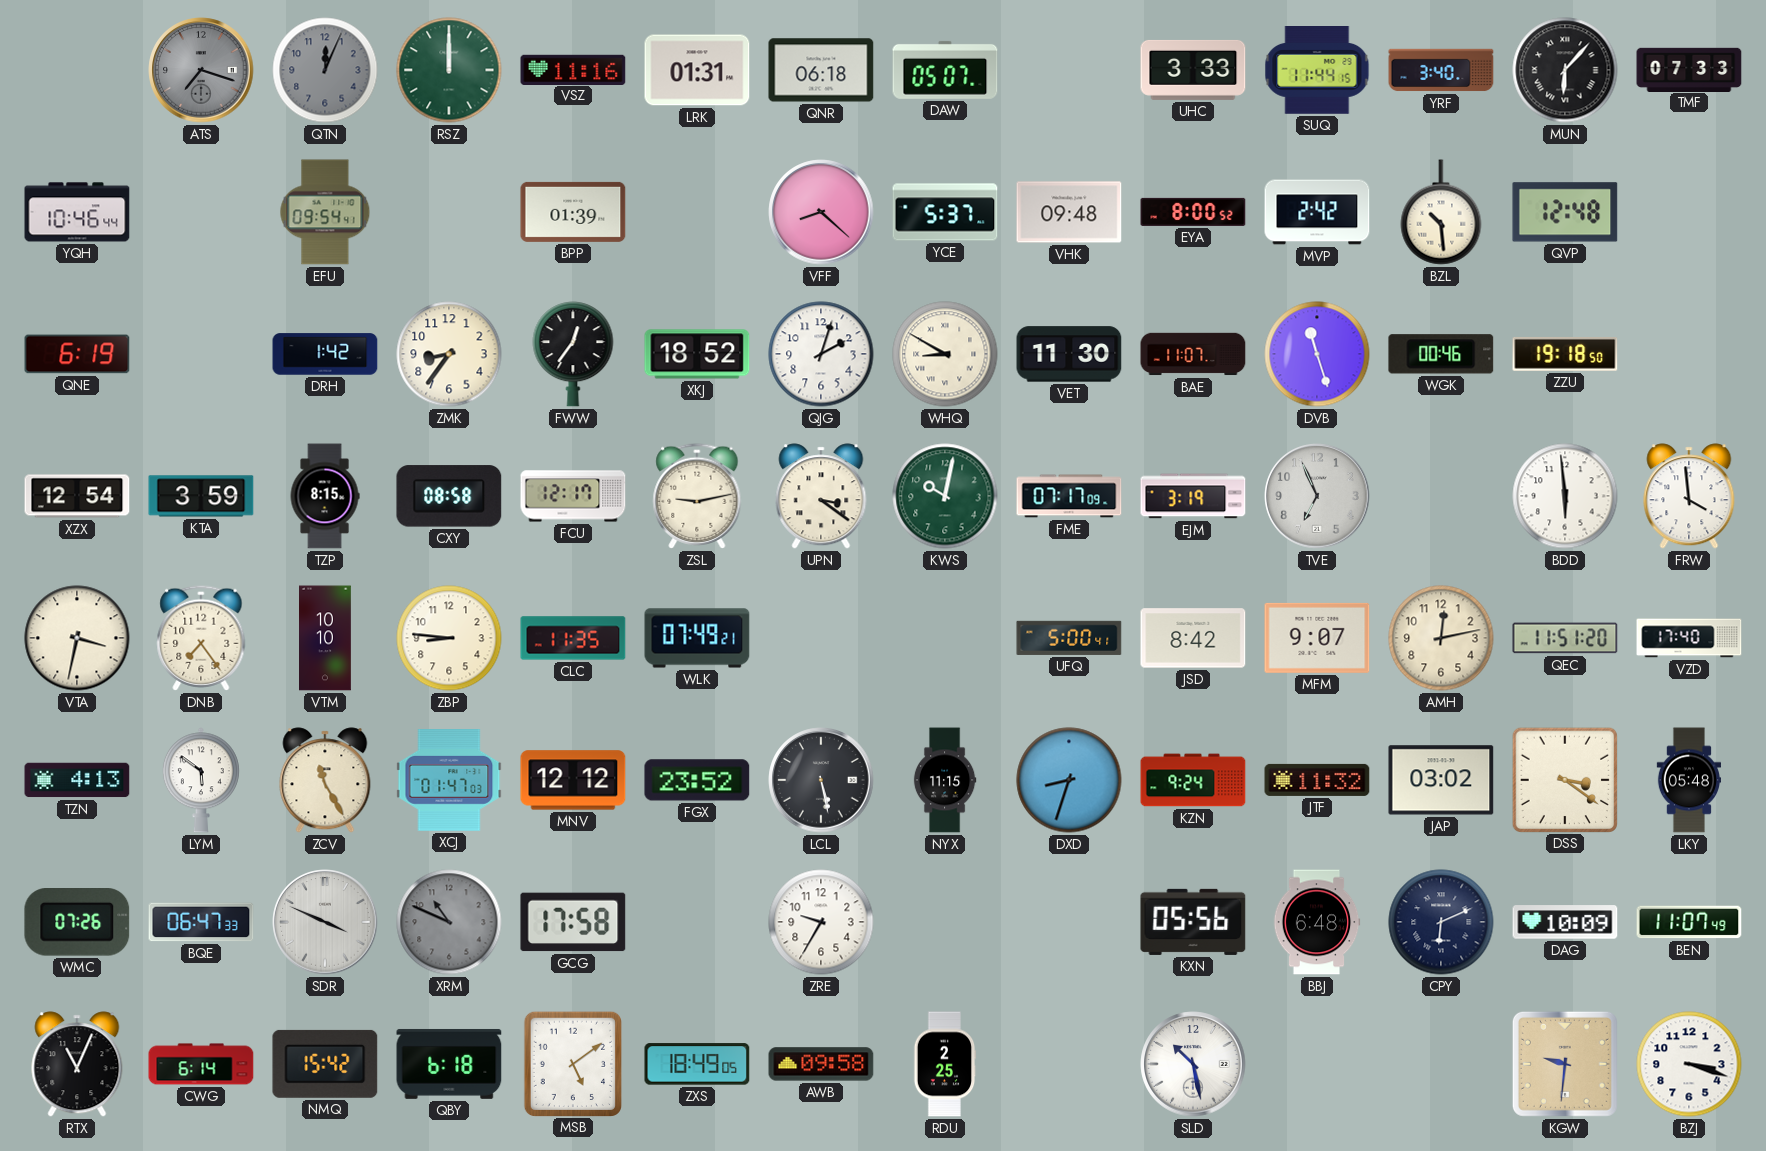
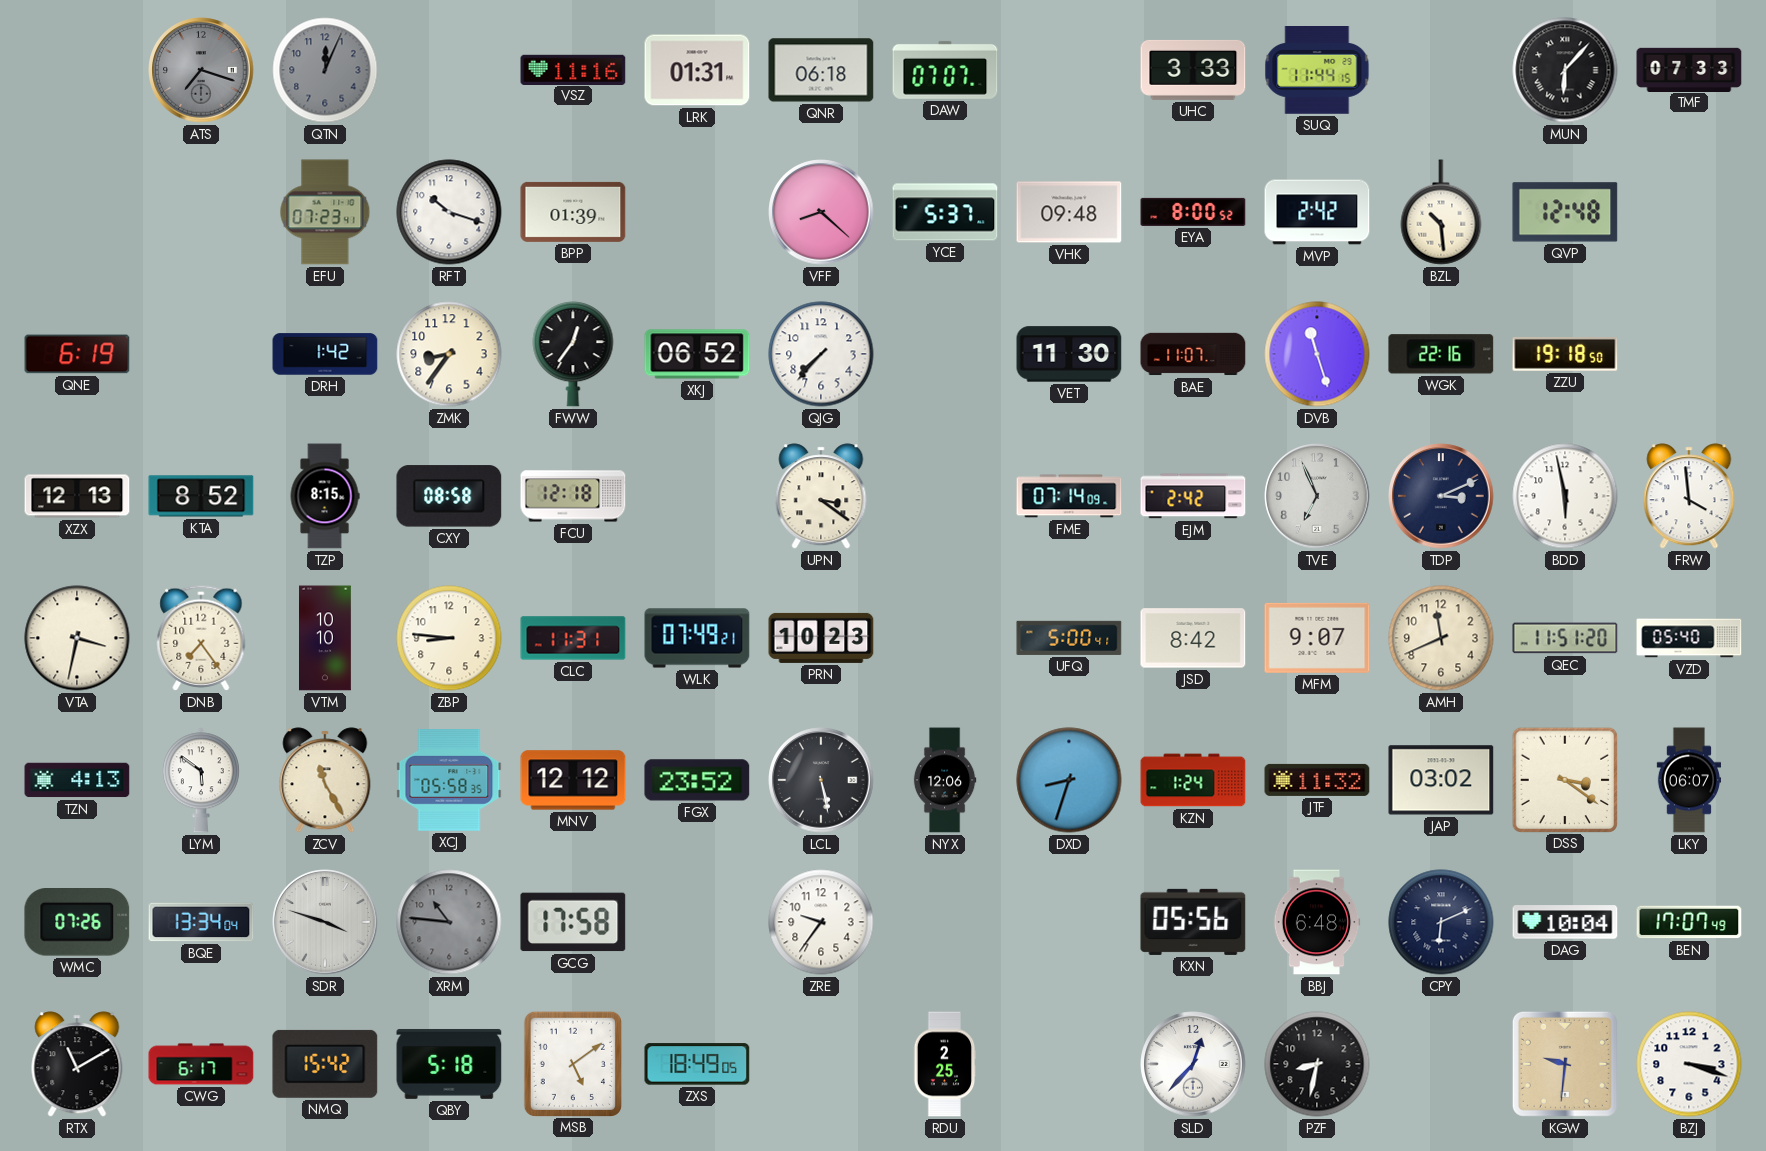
RSZ: 12:00 -> none
DAW: 05:07 -> 07:07
YRF: 3:40 -> none
YQH: 10:46 -> none
EFU: 09:54 -> 07:23
RFT: none -> 10:18
XKJ: 18:52 -> 06:52
QJG: 2:03 -> 7:37
WHQ: 8:50 -> none
WGK: 00:46 -> 22:16
XZX: 12:54 -> 12:13
KTA: 3:59 -> 8:52
FCU: 12:17 -> 12:18
ZSL: 9:13 -> none
KWS: 10:02 -> none
FME: 07:17 -> 07:14
EJM: 3:19 -> 2:42
TDP: none -> 3:11
BDD: 5:59 -> 5:58
CLC: 11:35 -> 11:31
PRN: none -> 10:23
AMH: 12:13 -> 11:41
VZD: 17:40 -> 05:40
XCJ: 01:47 -> 05:58
NYX: 11:15 -> 12:06
KZN: 9:24 -> 1:24
LKY: 05:48 -> 06:07
BQE: 06:47 -> 13:34
SDR: 3:49 -> 3:48
XRM: 10:49 -> 10:46
ZRE: 9:35 -> 9:36
DAG: 10:09 -> 10:04
BEN: 11:07 -> 17:07
RTX: 11:04 -> 11:10
CWG: 6:14 -> 6:17
QBY: 6:18 -> 5:18
AWB: 09:58 -> none
SLD: 10:28 -> 12:37
PZF: none -> 8:32
